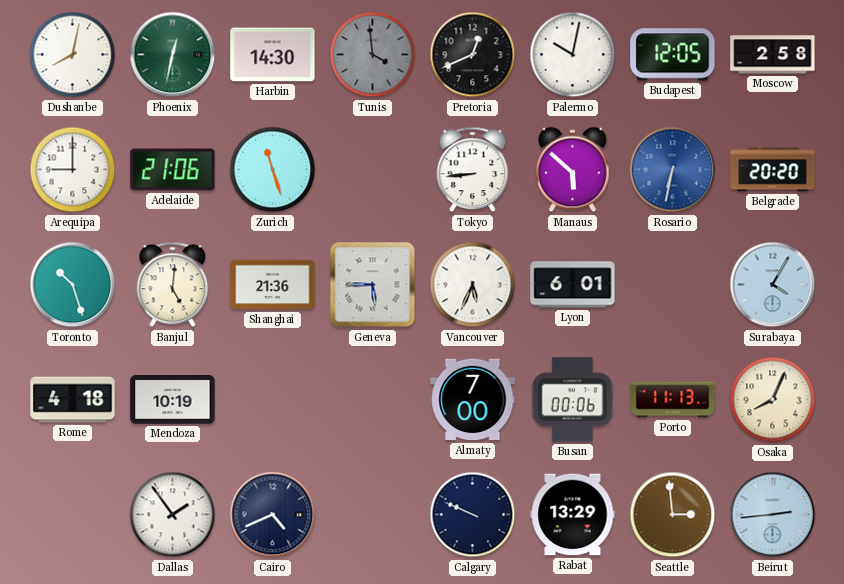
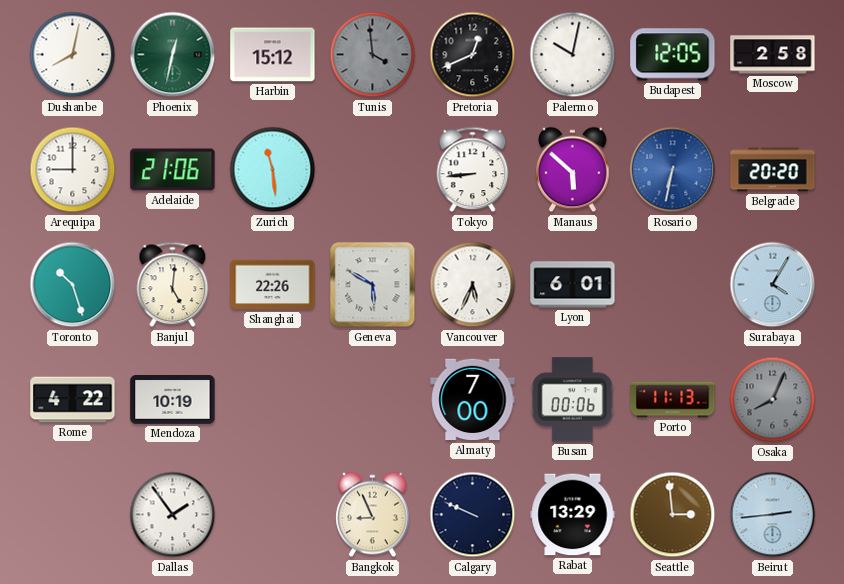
Harbin: 14:30 -> 15:12
Zurich: 11:27 -> 11:29
Shanghai: 21:36 -> 22:26
Geneva: 5:45 -> 5:50
Rome: 4:18 -> 4:22
Osaka dial: cream -> grey
Cairo: 4:41 -> none
Bangkok: none -> 8:56
